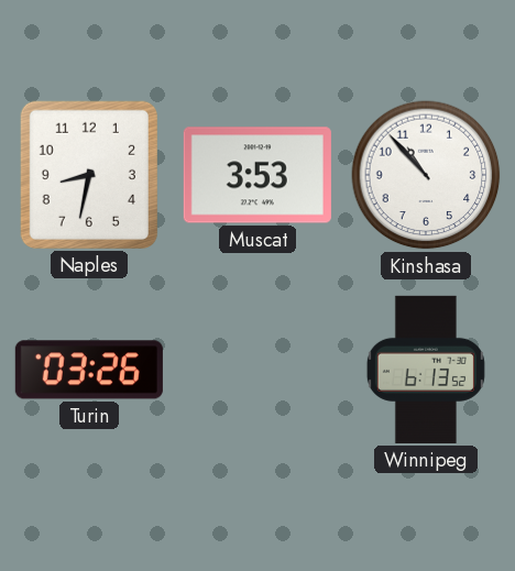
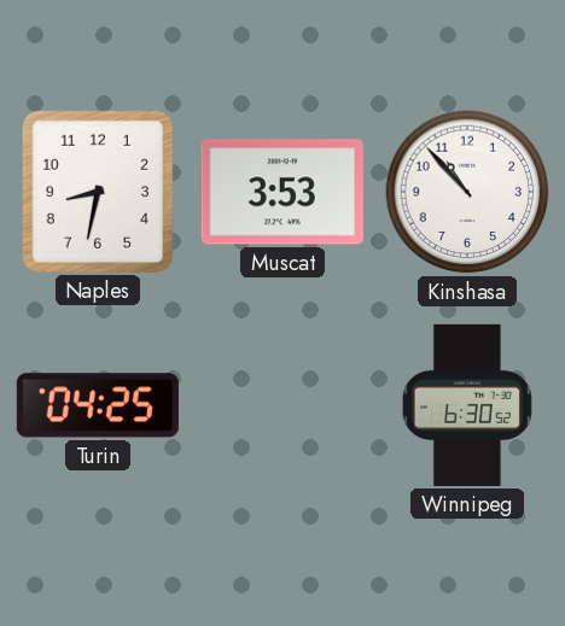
Turin: 03:26 -> 04:25
Winnipeg: 6:13 -> 6:30
